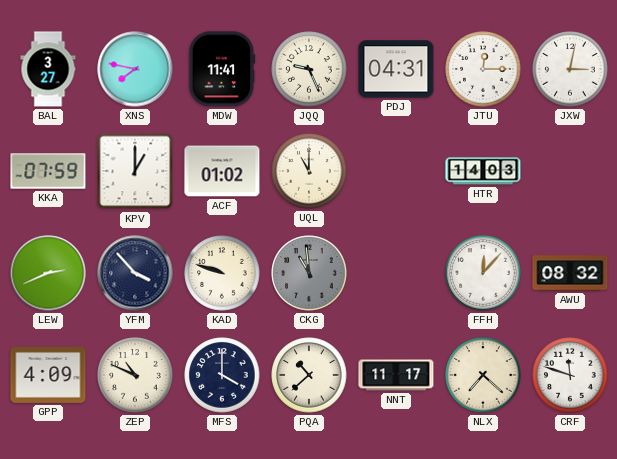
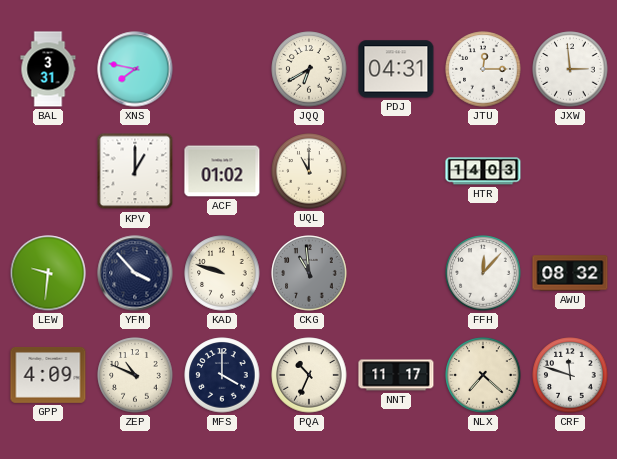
BAL: 3:27 -> 3:31
MDW: 11:41 -> none
JQQ: 9:26 -> 6:40
JXW: 3:02 -> 2:59
KKA: 07:59 -> none
LEW: 2:41 -> 9:31
PQA: 10:38 -> 10:34
